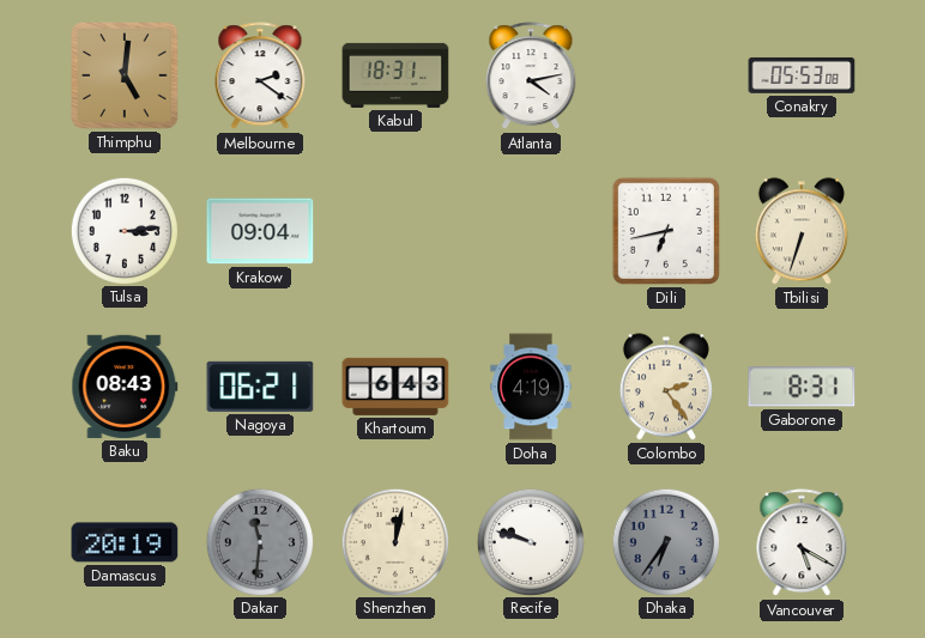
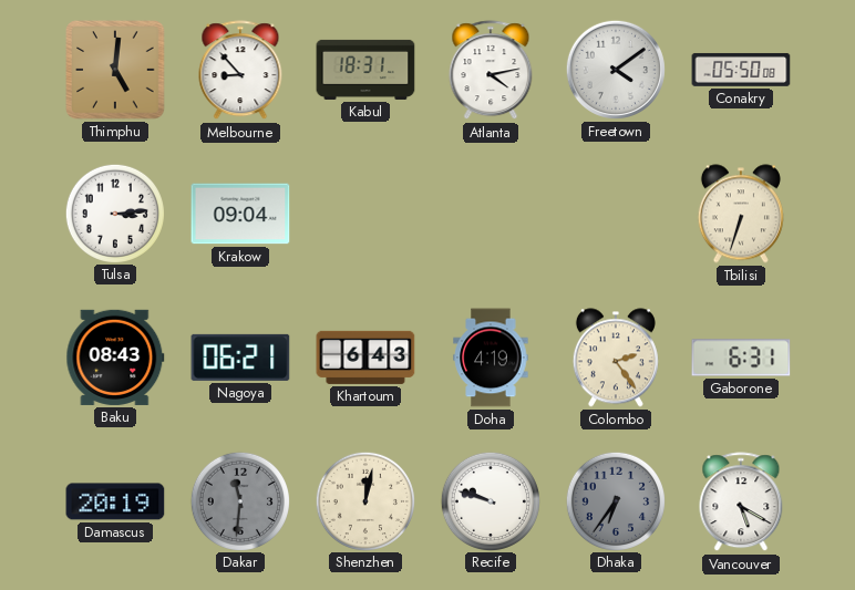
Melbourne: 2:21 -> 8:53
Freetown: none -> 4:09
Conakry: 05:53 -> 05:50
Dili: 6:43 -> none
Gaborone: 8:31 -> 6:31
